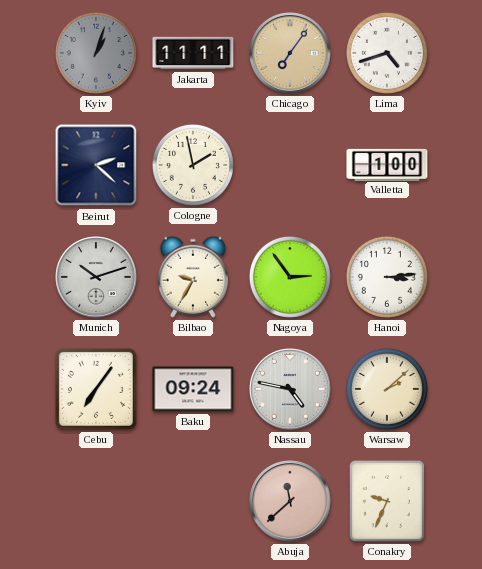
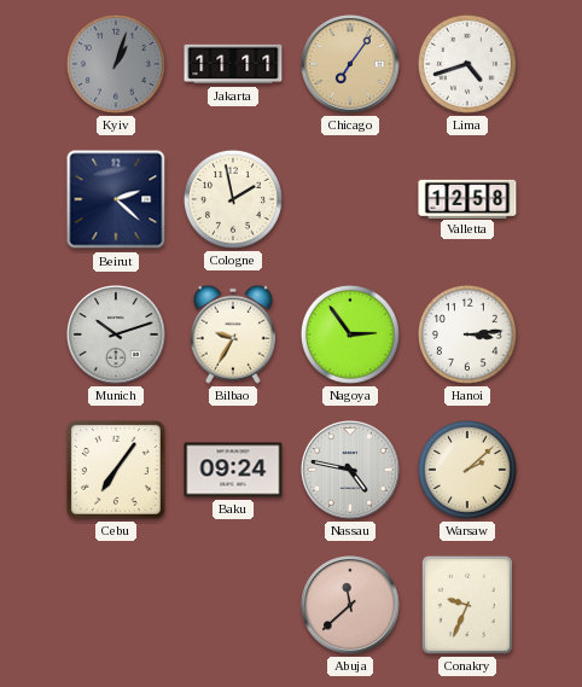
Valletta: 1:00 -> 12:58
